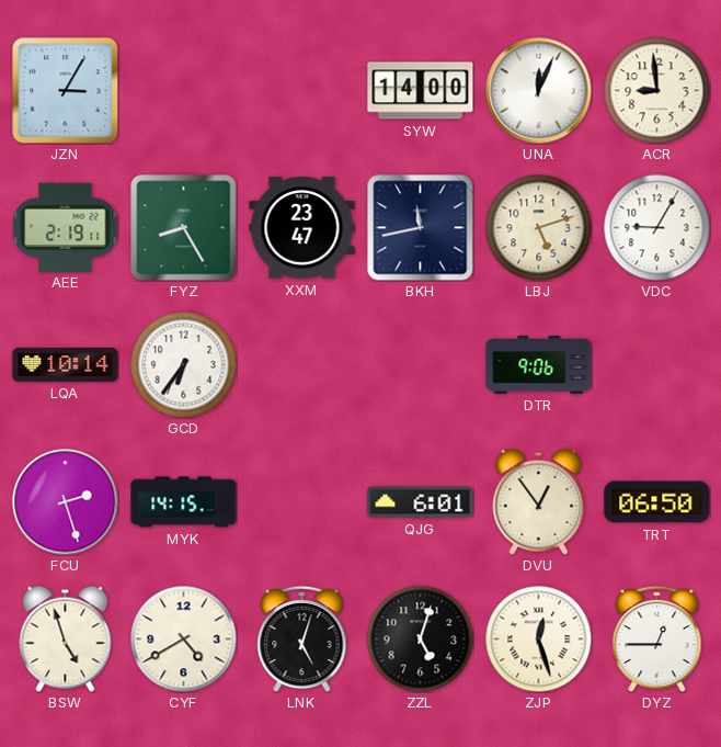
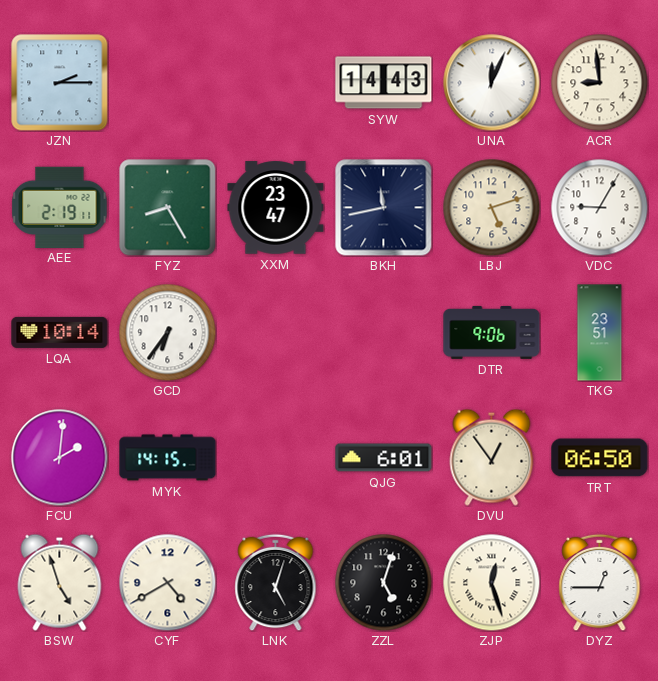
JZN: 3:05 -> 2:15
SYW: 14:00 -> 14:43
TKG: none -> 23:51
FCU: 2:27 -> 2:01
